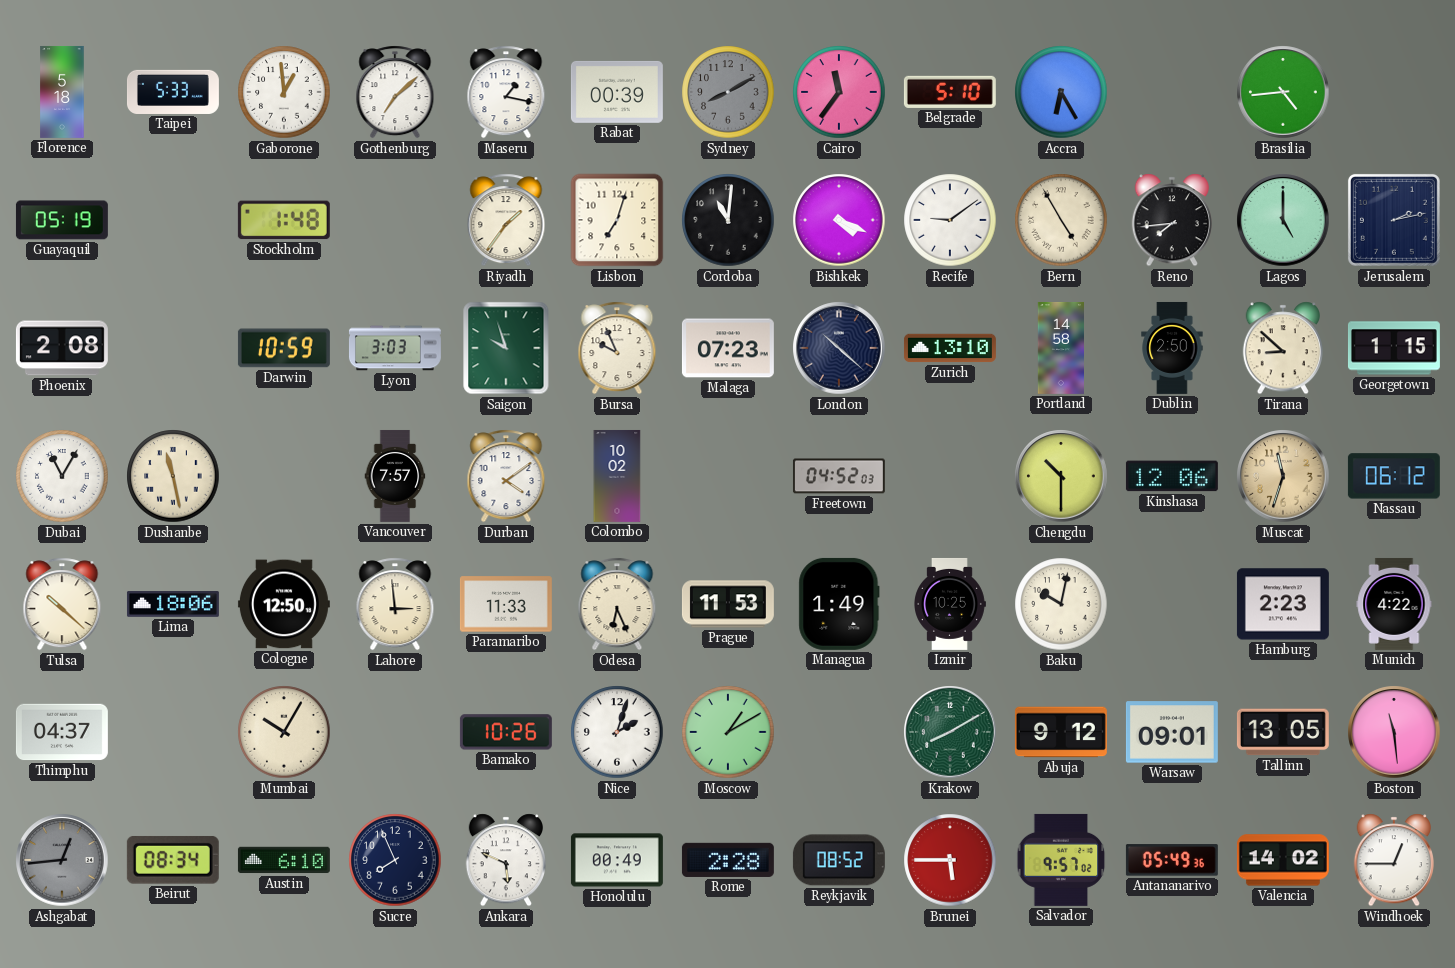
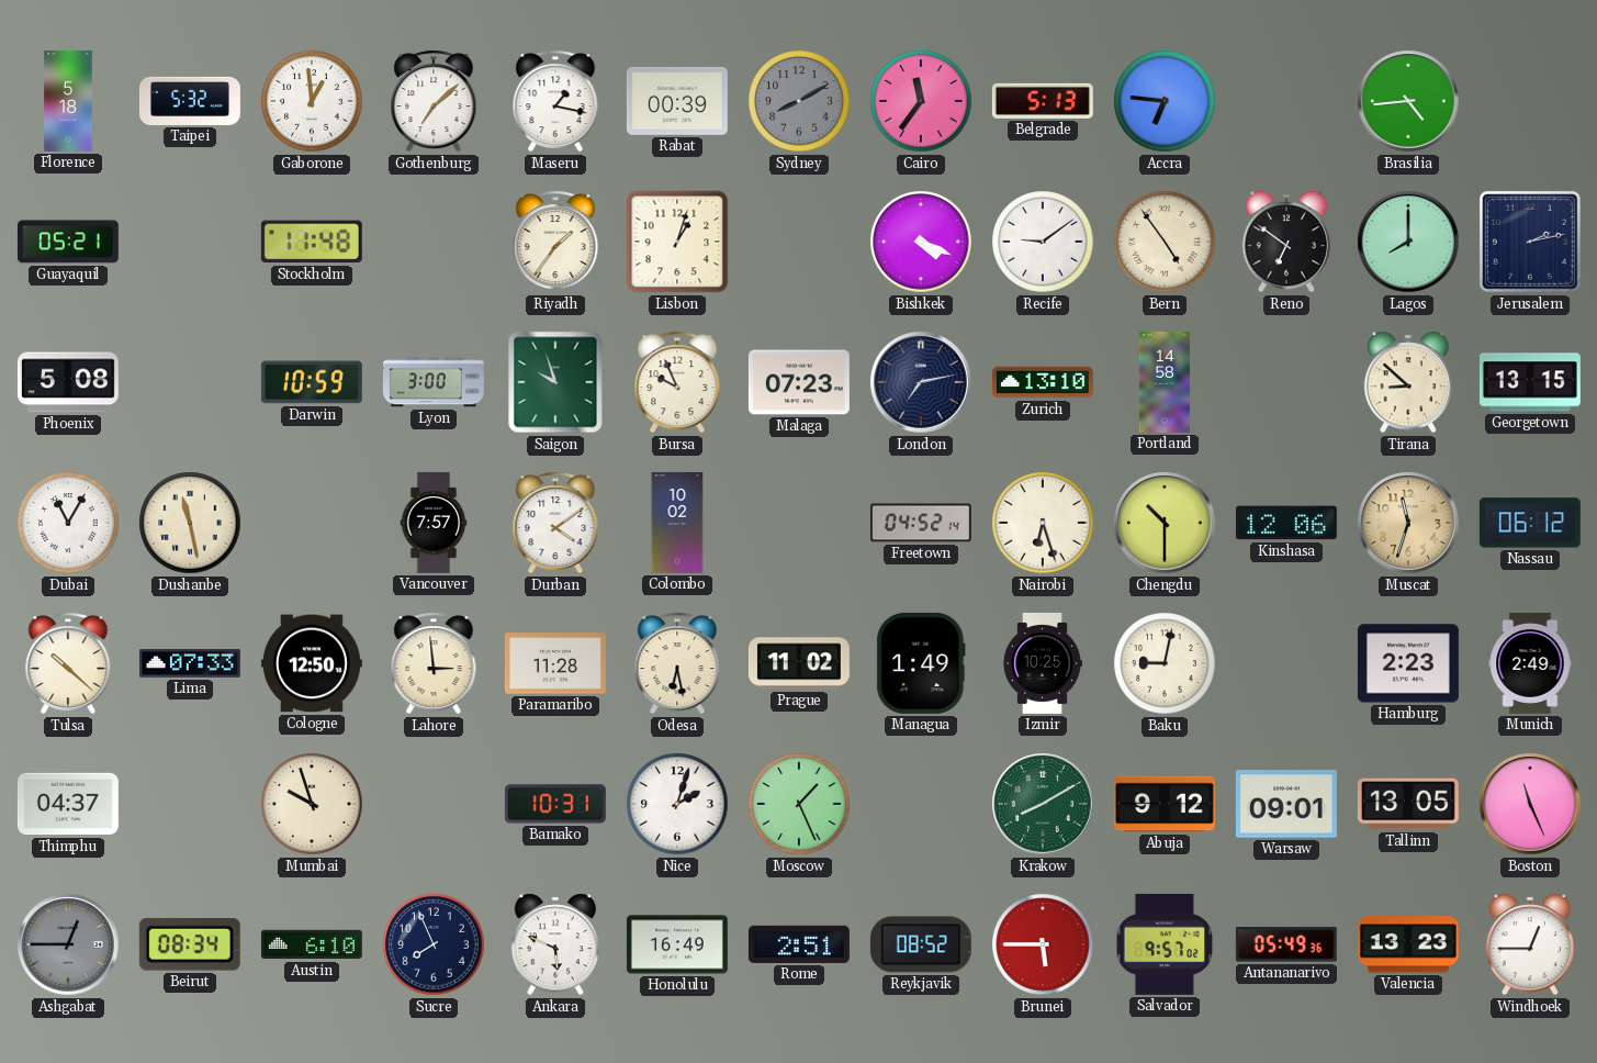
Taipei: 5:33 -> 5:32
Belgrade: 5:10 -> 5:13
Accra: 6:25 -> 6:46
Guayaquil: 05:19 -> 05:21
Stockholm: 1:48 -> 11:48
Lisbon: 7:03 -> 1:03
Cordoba: 11:01 -> none
Bern: 4:55 -> 4:54
Reno: 7:44 -> 6:51
Lagos: 5:00 -> 8:00
Phoenix: 2:08 -> 5:08
Lyon: 3:03 -> 3:00
London: 10:22 -> 7:13
Dublin: 2:50 -> none
Georgetown: 1:15 -> 13:15
Freetown: 04:52:03 -> 04:52:14
Nairobi: none -> 6:27
Lima: 18:06 -> 07:33
Paramaribo: 11:33 -> 11:28
Odesa: 6:26 -> 6:28
Prague: 11:53 -> 11:02
Baku: 10:02 -> 9:02
Munich: 4:22 -> 2:49
Mumbai: 10:05 -> 9:57
Bamako: 10:26 -> 10:31
Moscow: 1:10 -> 1:26
Boston: 11:29 -> 11:26
Ashgabat: 12:44 -> 12:45
Honolulu: 00:49 -> 16:49
Rome: 2:28 -> 2:51
Valencia: 14:02 -> 13:23
